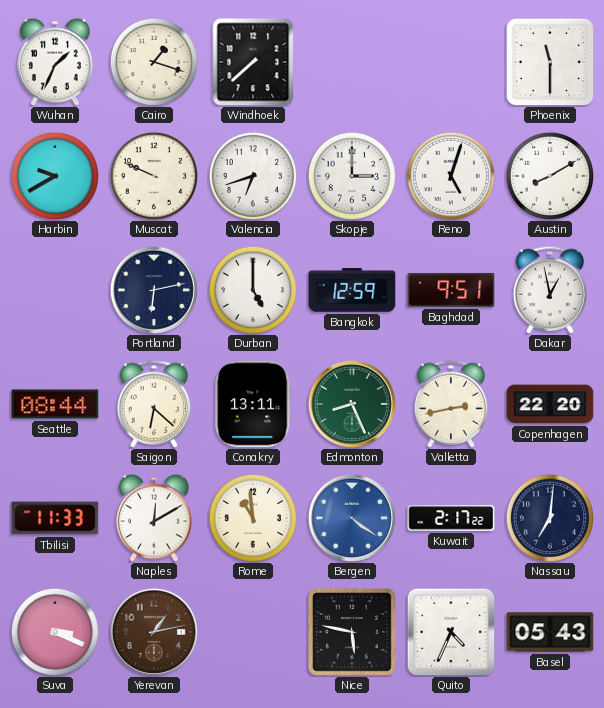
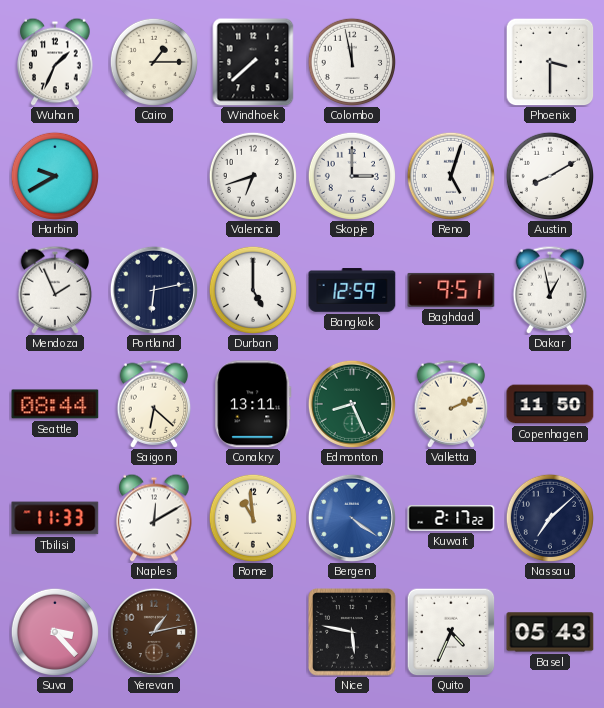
Cairo: 1:18 -> 1:15
Colombo: none -> 11:58
Phoenix: 11:30 -> 3:30
Muscat: 9:49 -> none
Mendoza: none -> 1:56
Valletta: 2:43 -> 2:11
Copenhagen: 22:20 -> 11:50
Nassau: 7:01 -> 7:08
Suva: 3:19 -> 3:23
